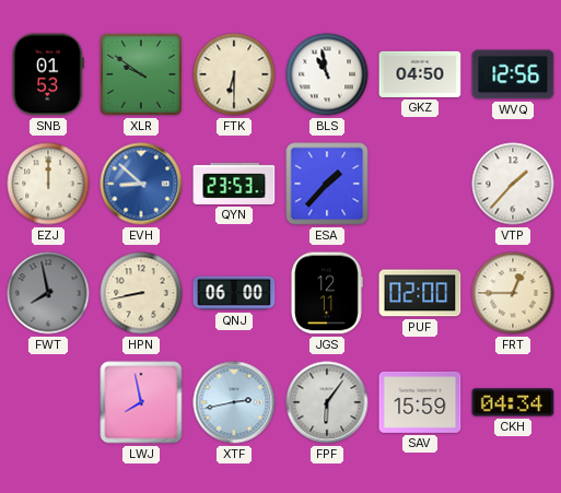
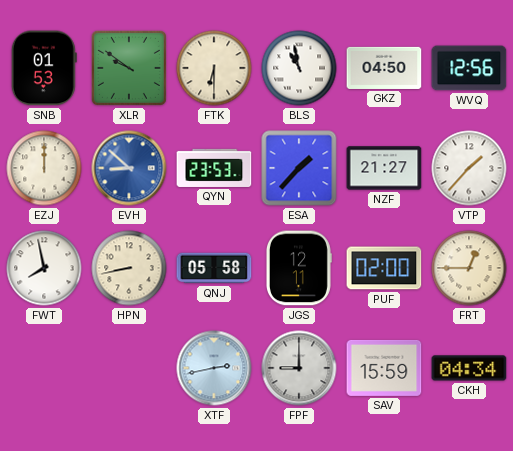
NZF: none -> 21:27
FWT dial: grey -> white
QNJ: 06:00 -> 05:58
LWJ: 7:58 -> none
FPF: 6:06 -> 9:00
